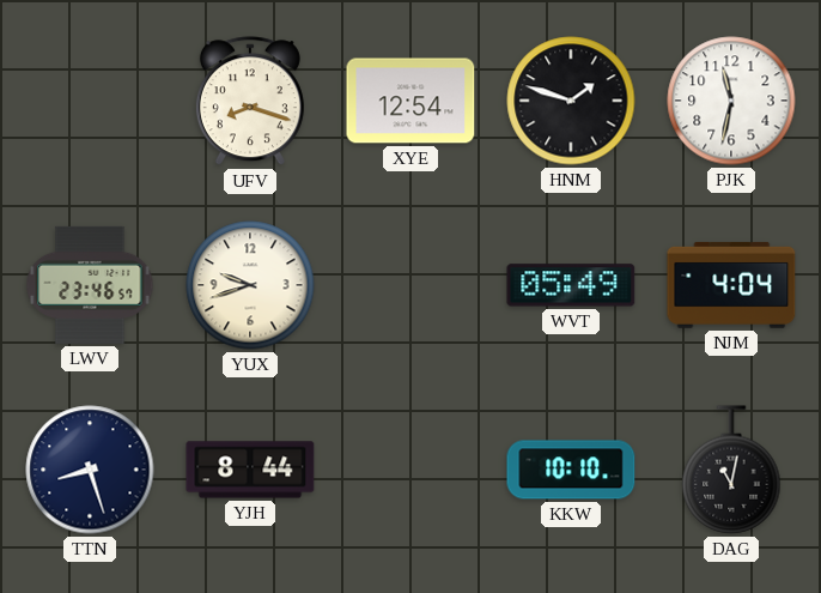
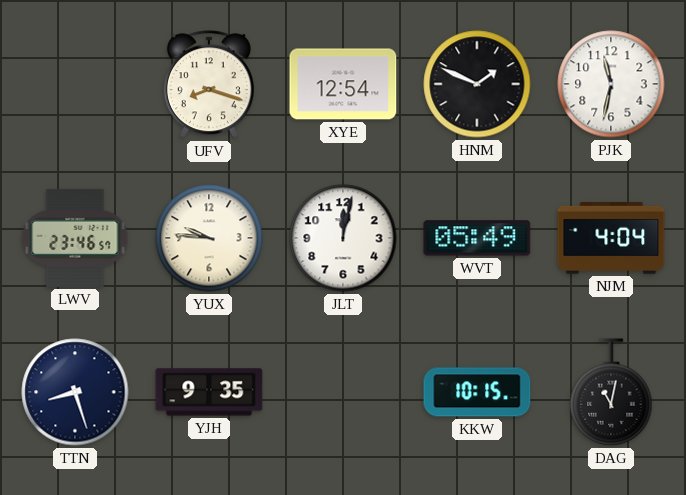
HNM: 1:48 -> 1:49
YUX: 9:42 -> 9:46
JLT: none -> 12:02
YJH: 8:44 -> 9:35
KKW: 10:10 -> 10:15
